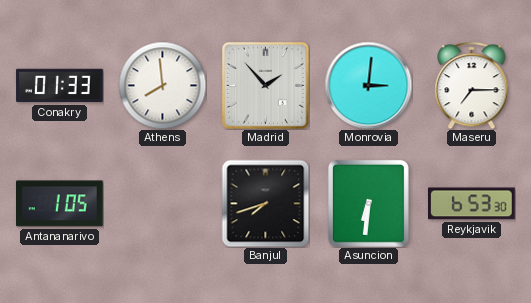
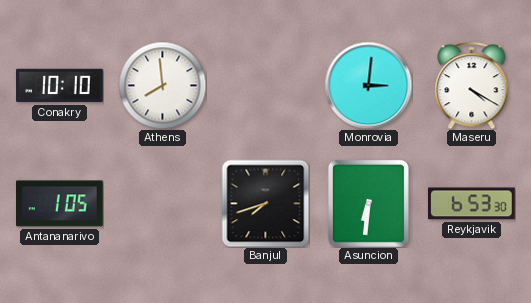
Conakry: 01:33 -> 10:10
Madrid: 1:53 -> none
Maseru: 7:15 -> 4:20
